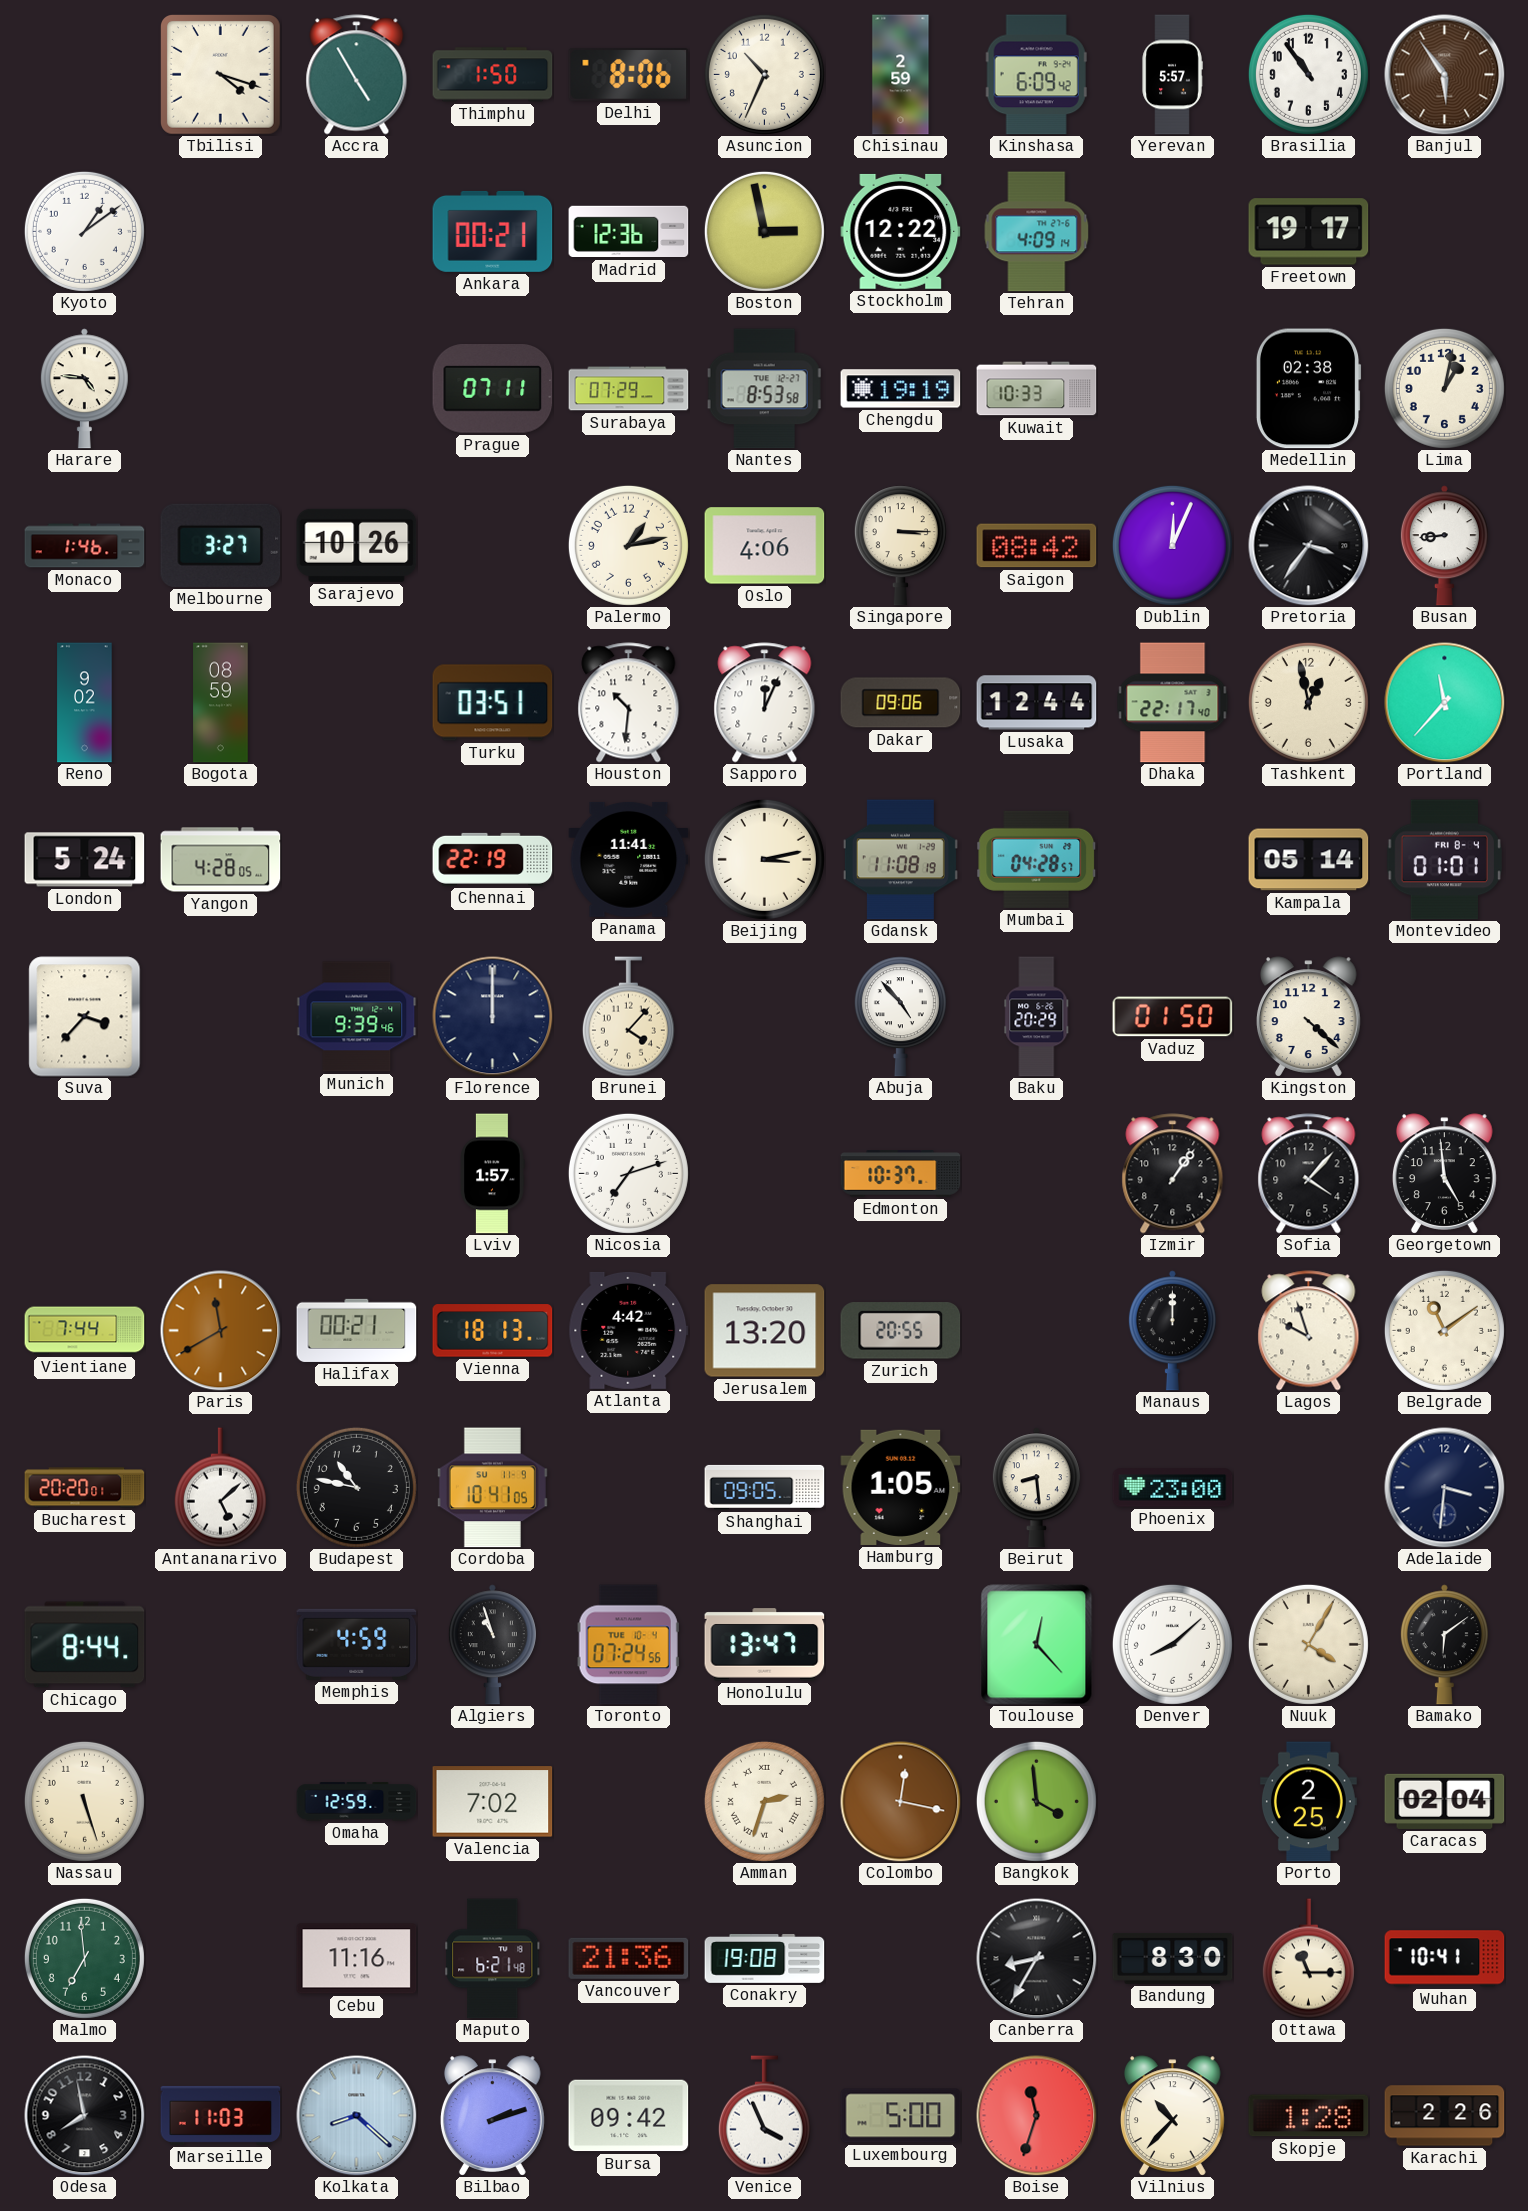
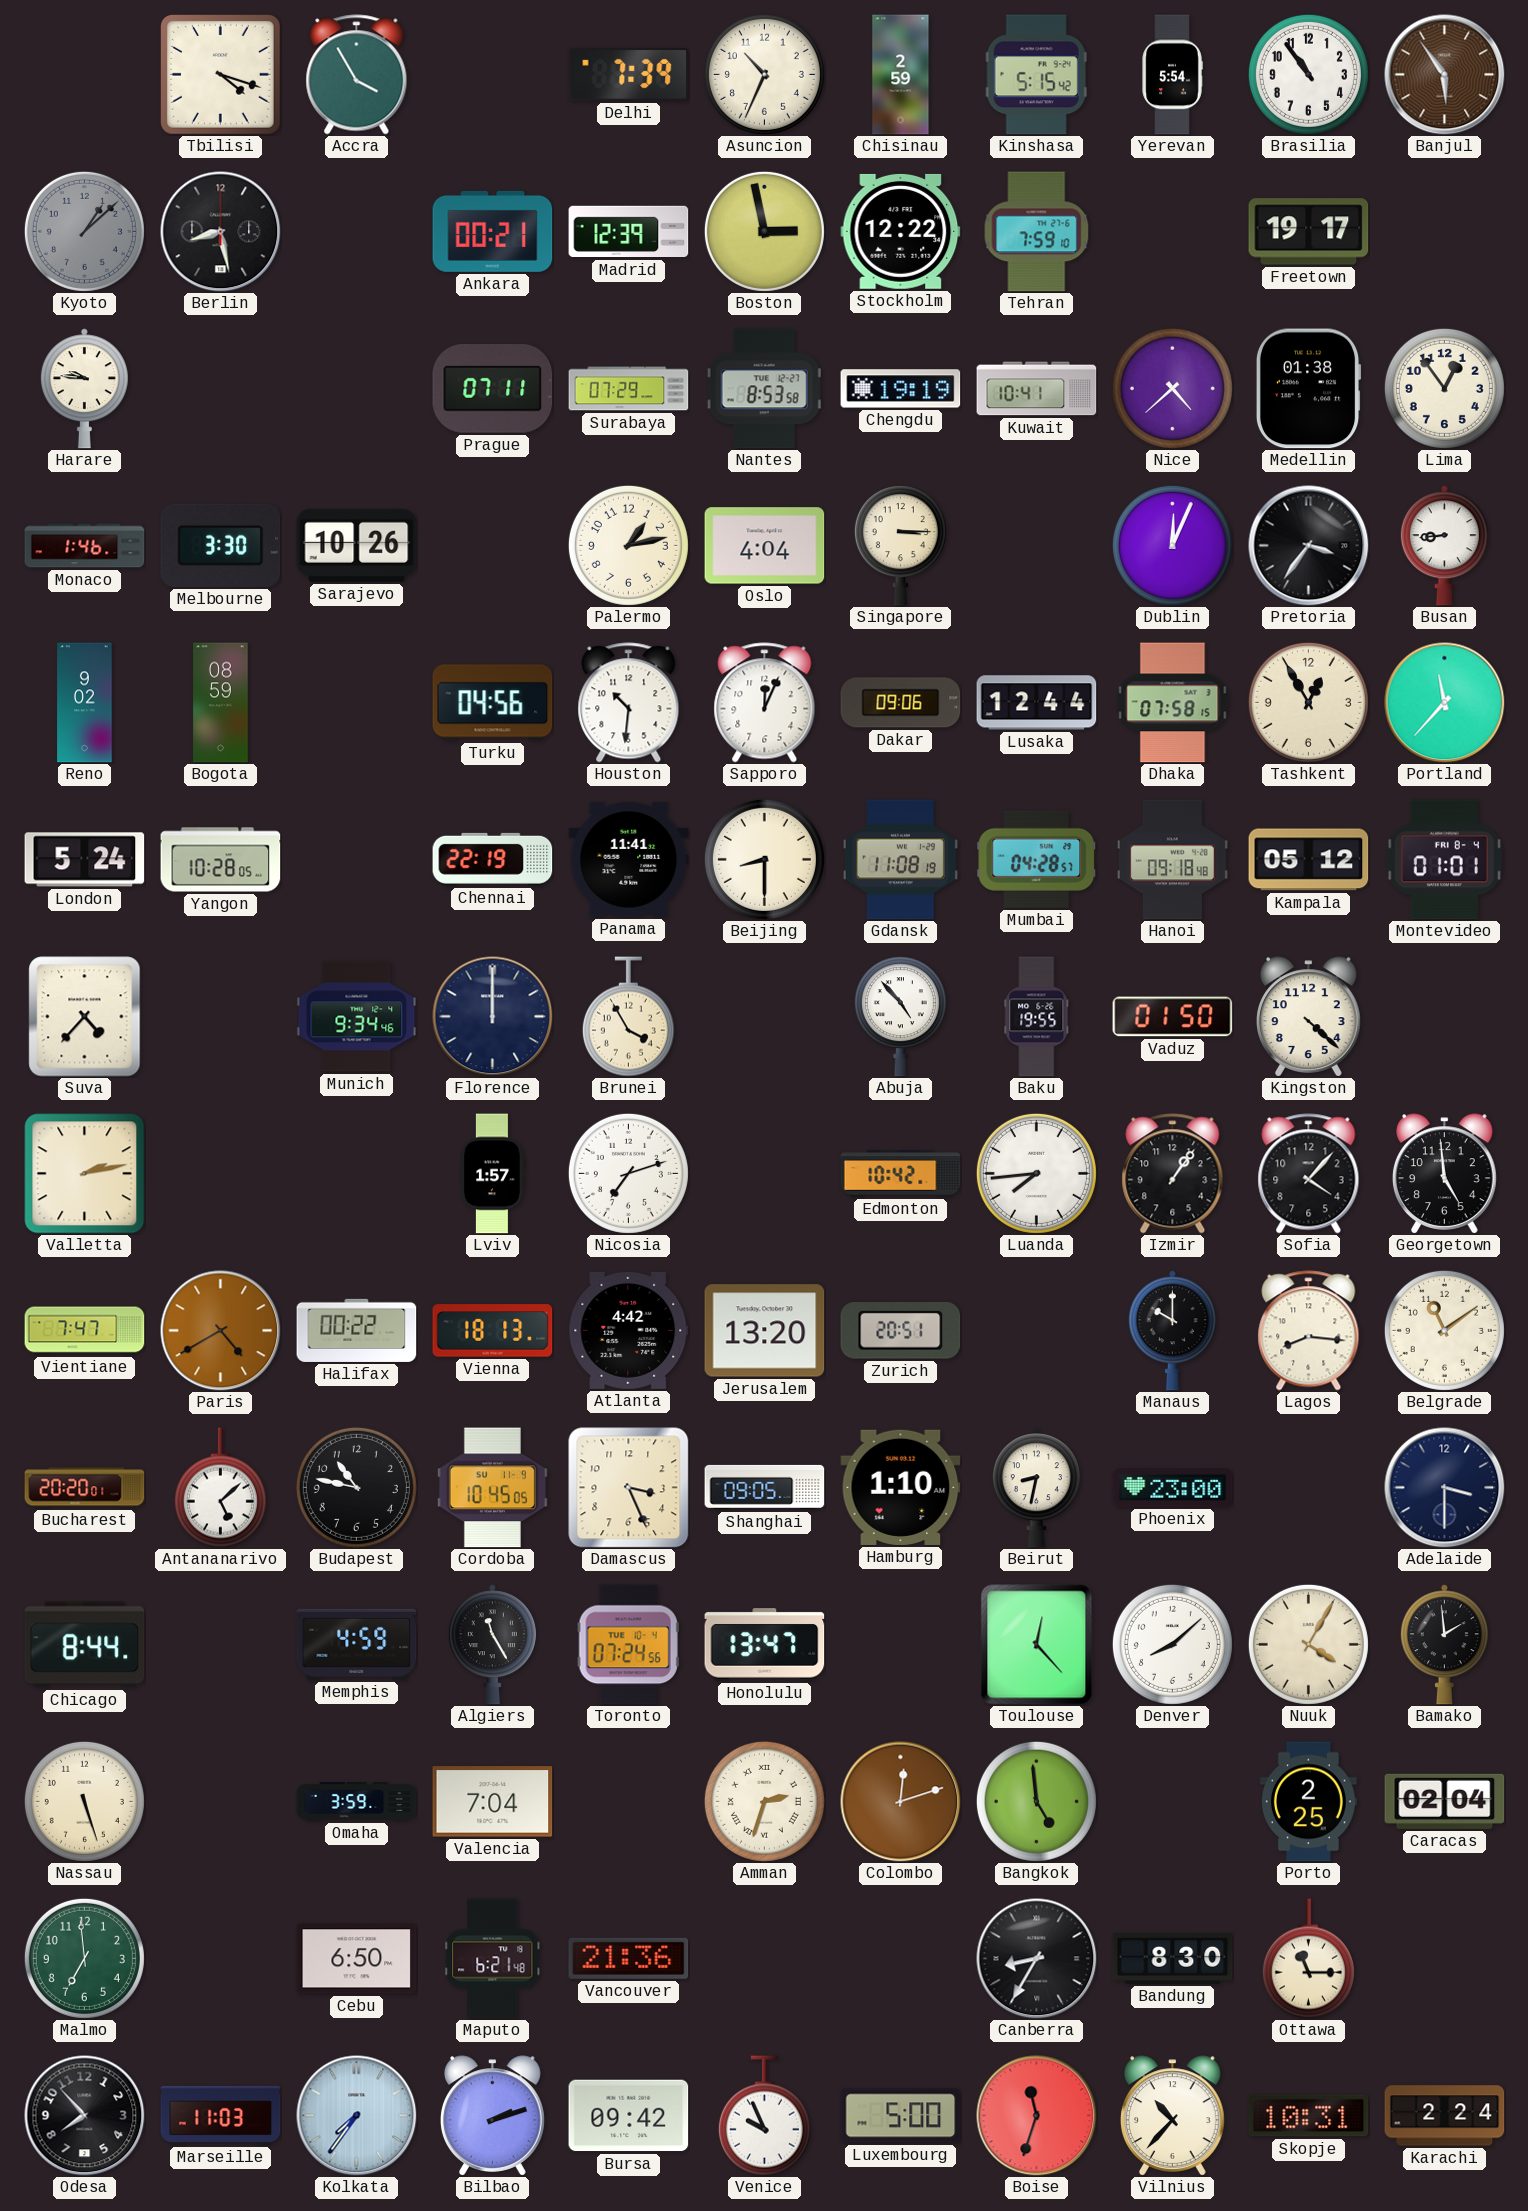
Accra: 4:55 -> 3:55
Thimphu: 1:50 -> none
Delhi: 8:06 -> 7:39
Kinshasa: 6:09 -> 5:15
Yerevan: 5:57 -> 5:54
Kyoto: 1:09 -> 1:08
Kyoto dial: white -> grey
Berlin: none -> 8:28
Madrid: 12:36 -> 12:39
Tehran: 4:09 -> 7:59
Harare: 4:46 -> 9:46
Kuwait: 10:33 -> 10:41
Nice: none -> 4:38
Medellin: 02:38 -> 01:38
Lima: 1:02 -> 12:54
Melbourne: 3:27 -> 3:30
Oslo: 4:06 -> 4:04
Saigon: 08:42 -> none
Turku: 03:51 -> 04:56
Dhaka: 22:17 -> 07:58
Tashkent: 12:58 -> 12:55
Yangon: 4:28 -> 10:28
Beijing: 3:13 -> 8:30
Hanoi: none -> 09:18
Kampala: 05:14 -> 05:12
Suva: 3:37 -> 4:37
Munich: 9:39 -> 9:34
Brunei: 4:07 -> 3:55
Baku: 20:29 -> 19:55
Valletta: none -> 2:13
Edmonton: 10:37 -> 10:42
Luanda: none -> 7:44
Vientiane: 7:44 -> 7:47
Paris: 11:40 -> 4:40
Halifax: 00:21 -> 00:22
Zurich: 20:55 -> 20:51
Manaus: 12:00 -> 10:00
Lagos: 9:57 -> 8:16
Cordoba: 10:41 -> 10:45
Damascus: none -> 3:26
Hamburg: 1:05 -> 1:10
Beirut: 8:29 -> 8:32
Adelaide: 3:31 -> 3:30
Algiers: 10:57 -> 11:25
Bamako: 6:09 -> 1:59
Omaha: 12:59 -> 3:59
Valencia: 7:02 -> 7:04
Colombo: 12:17 -> 12:12
Bangkok: 3:59 -> 4:59
Cebu: 11:16 -> 6:50
Conakry: 19:08 -> none
Wuhan: 10:41 -> none
Odesa: 7:58 -> 7:53
Kolkata: 8:22 -> 7:36
Venice: 3:56 -> 9:56
Skopje: 1:28 -> 10:31
Karachi: 2:26 -> 2:24
